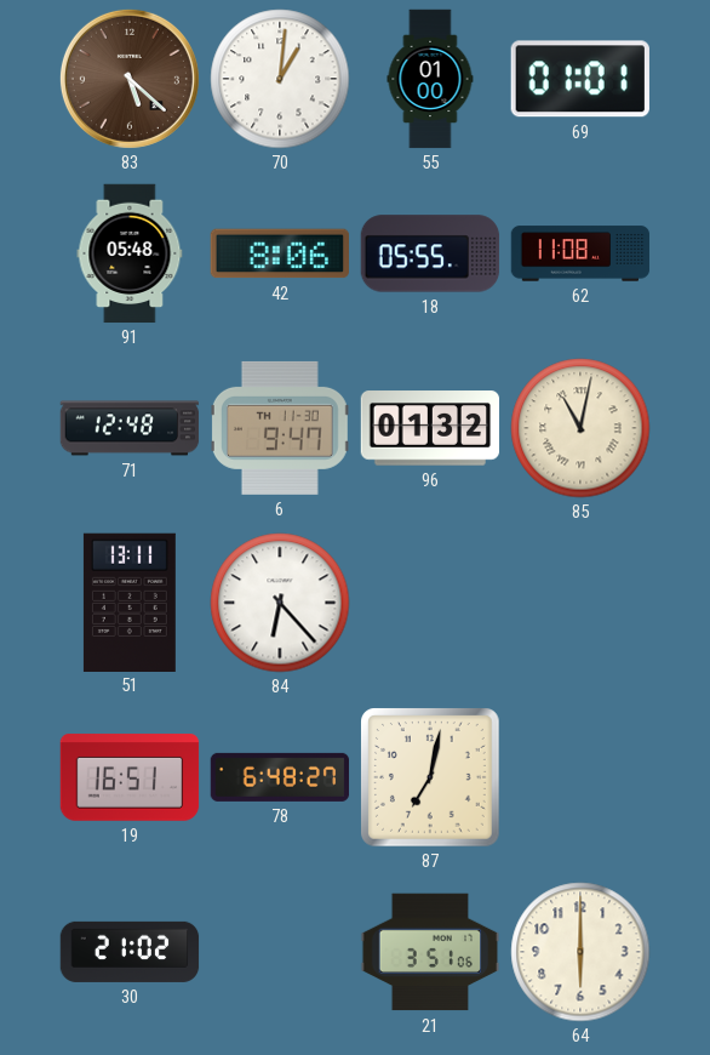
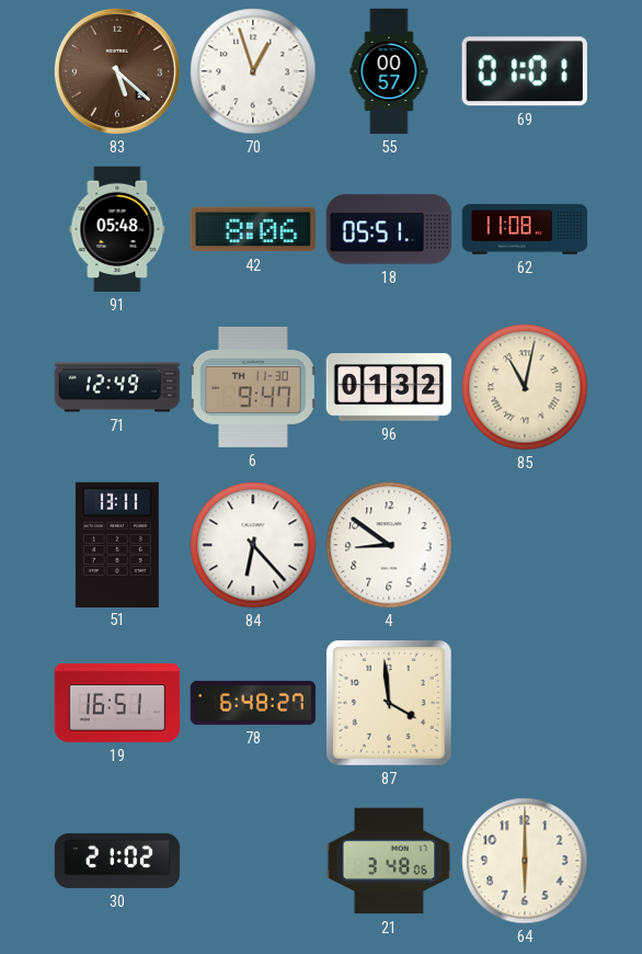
70: 1:01 -> 12:57
55: 01:00 -> 00:57
18: 05:55 -> 05:51
71: 12:48 -> 12:49
4: none -> 8:51
87: 7:02 -> 3:59
21: 3:51 -> 3:48
